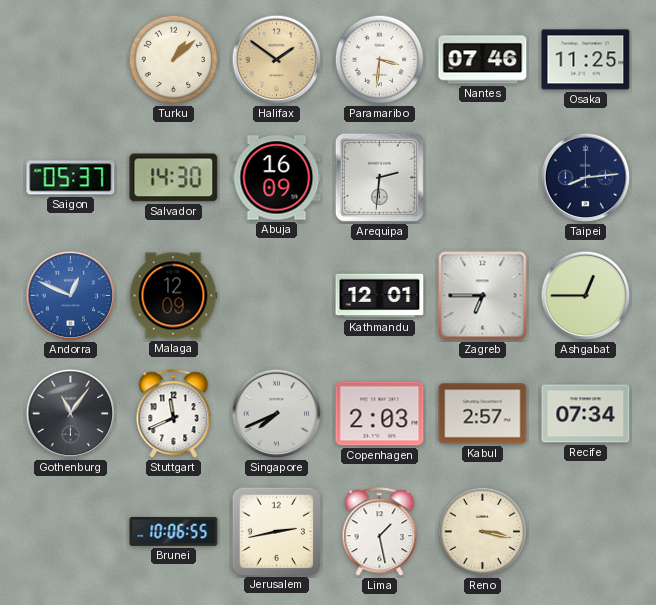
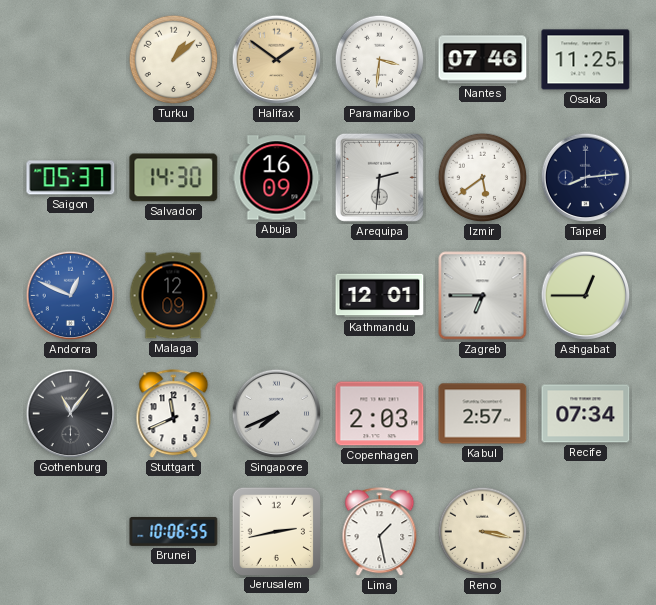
Izmir: none -> 5:39
